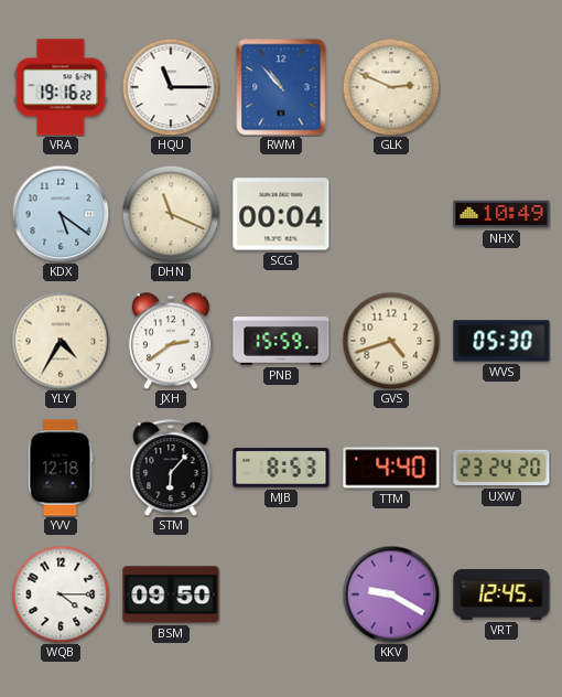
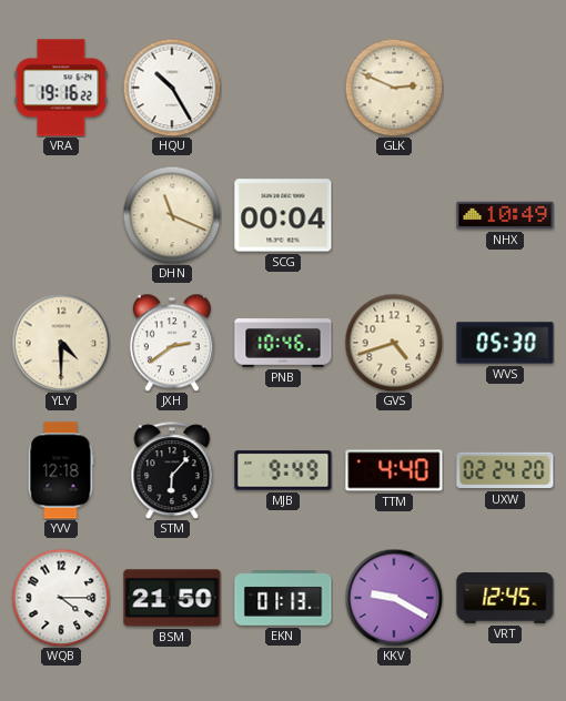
HQU: 11:15 -> 10:25
RWM: 10:53 -> none
KDX: 5:21 -> none
YLY: 4:35 -> 4:30
PNB: 15:59 -> 10:46
MJB: 8:53 -> 9:49
UXW: 23:24 -> 02:24
BSM: 09:50 -> 21:50
EKN: none -> 01:13
